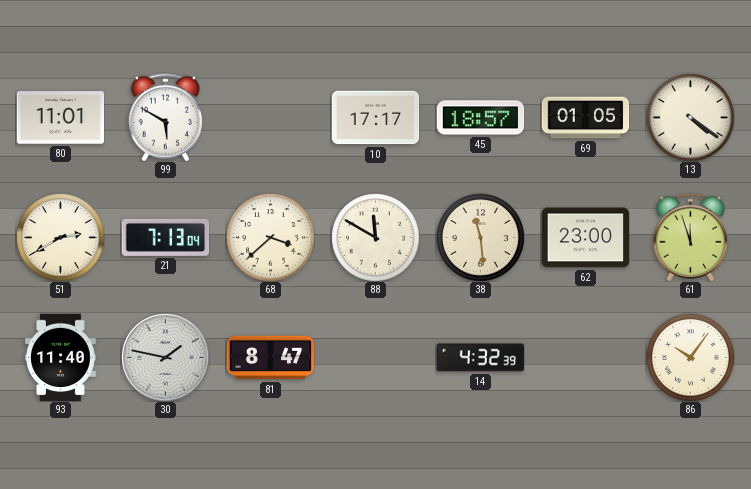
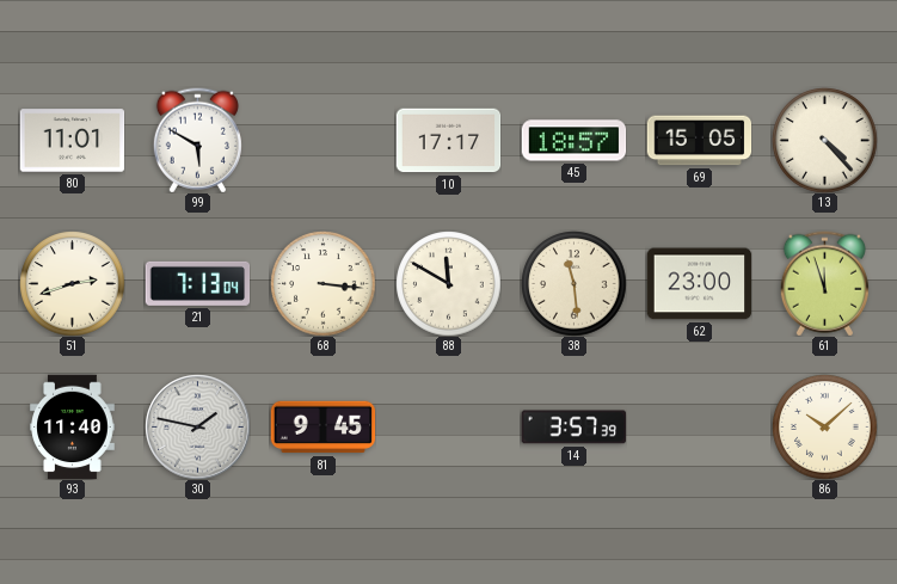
69: 01:05 -> 15:05
13: 4:21 -> 4:23
51: 2:40 -> 2:42
68: 3:38 -> 3:16
81: 8:47 -> 9:45
14: 4:32 -> 3:57
86: 10:06 -> 10:08
